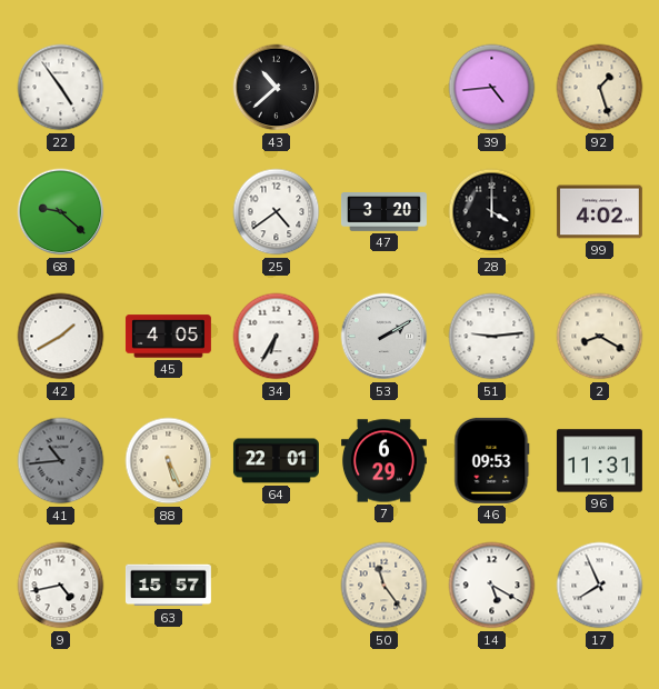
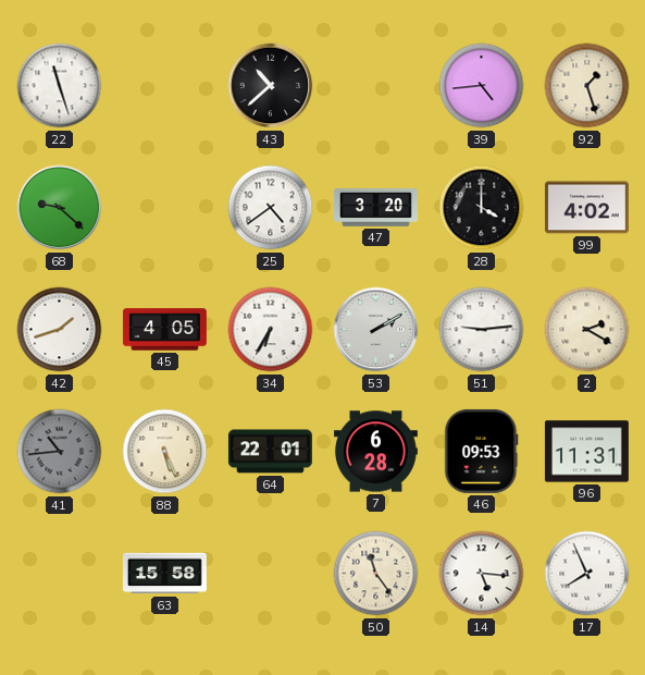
22: 4:54 -> 11:27
42: 1:40 -> 1:42
2: 8:20 -> 2:20
7: 6:29 -> 6:28
9: 4:43 -> none
63: 15:57 -> 15:58
14: 5:20 -> 5:16
